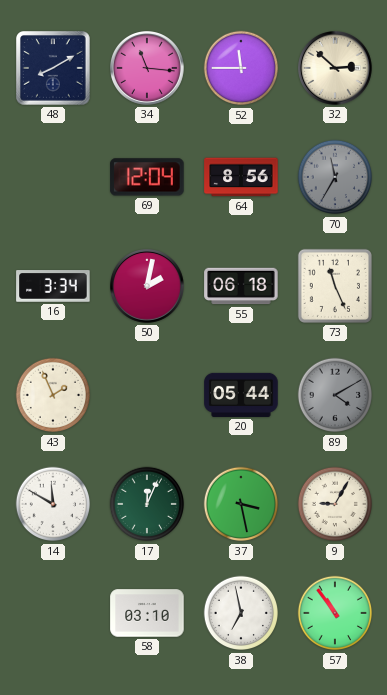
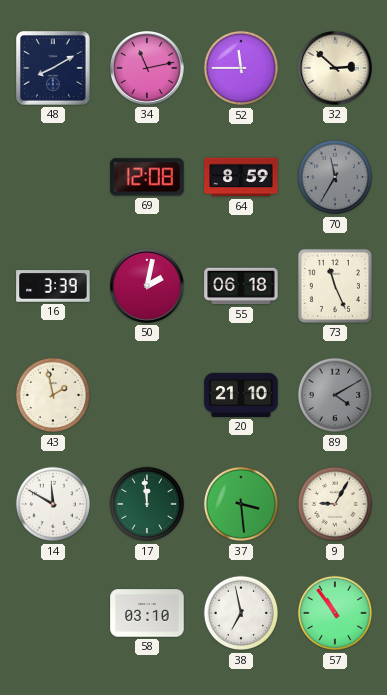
34: 11:16 -> 11:13
69: 12:04 -> 12:08
64: 8:56 -> 8:59
16: 3:34 -> 3:39
43: 1:56 -> 1:58
20: 05:44 -> 21:10
17: 12:04 -> 11:59
37: 3:28 -> 3:29
